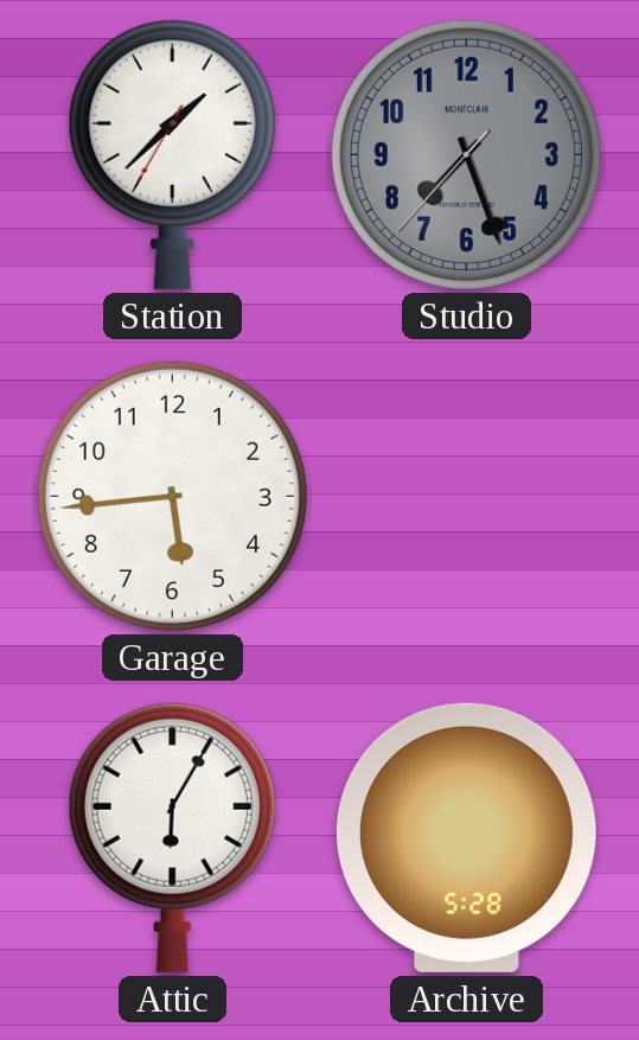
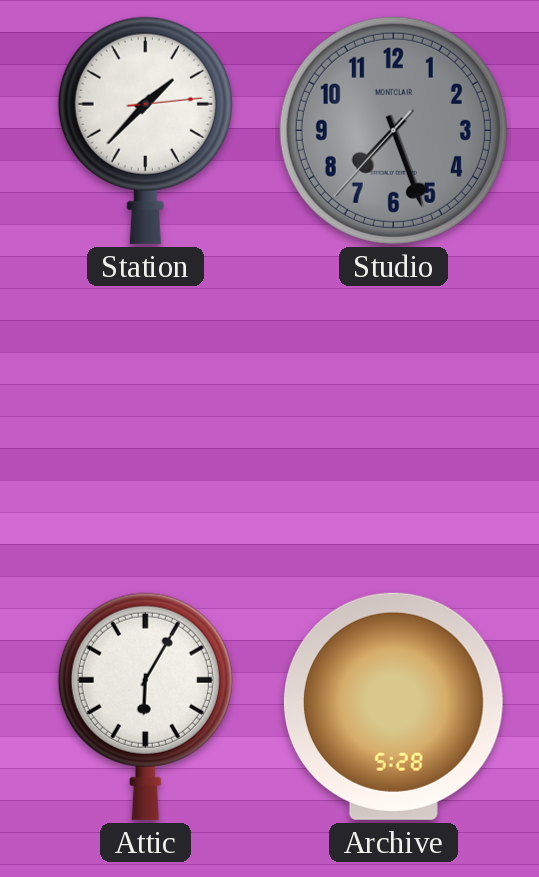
Station: 1:37:35 -> 1:37:14
Garage: 5:44 -> none
